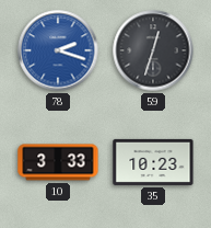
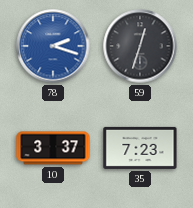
10: 3:33 -> 3:37
35: 10:23 -> 7:23
